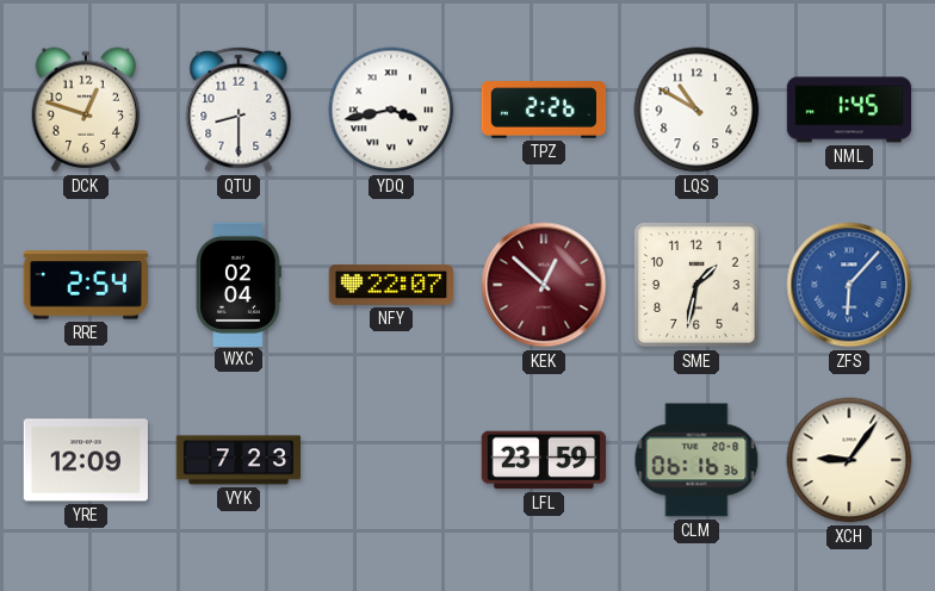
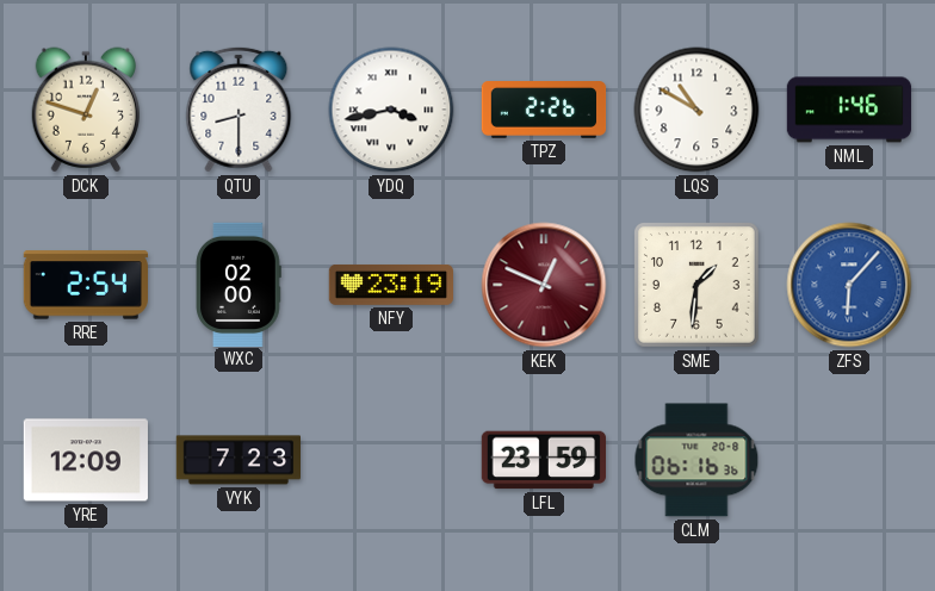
NML: 1:45 -> 1:46
WXC: 02:04 -> 02:00
NFY: 22:07 -> 23:19
KEK: 12:52 -> 12:49
SME: 1:32 -> 1:31
XCH: 9:06 -> none
